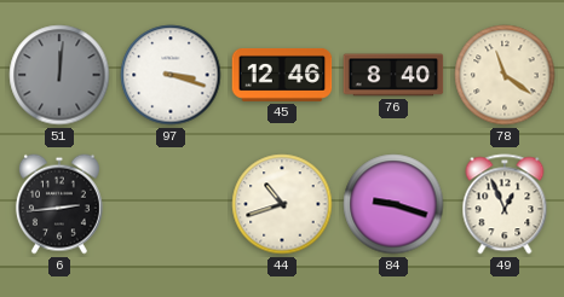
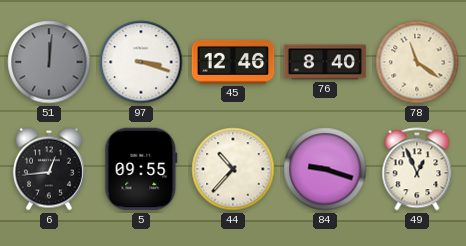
6: 2:44 -> 12:44
5: none -> 09:55
44: 10:42 -> 10:37
